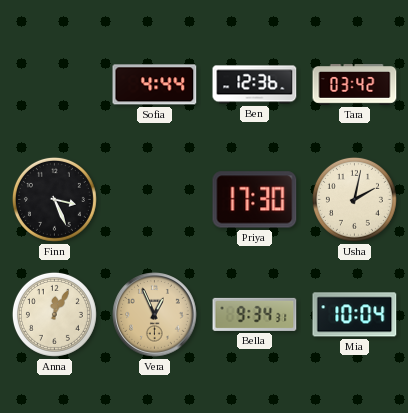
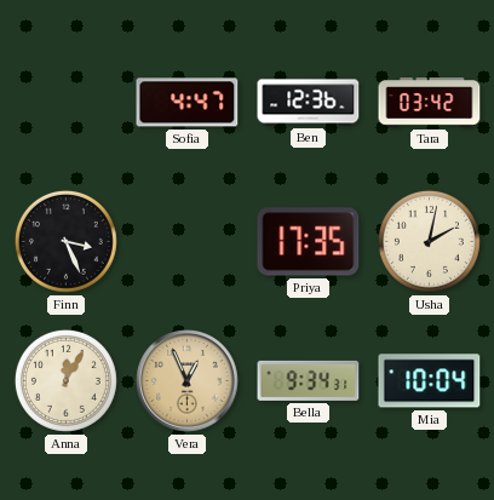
Sofia: 4:44 -> 4:47
Priya: 17:30 -> 17:35
